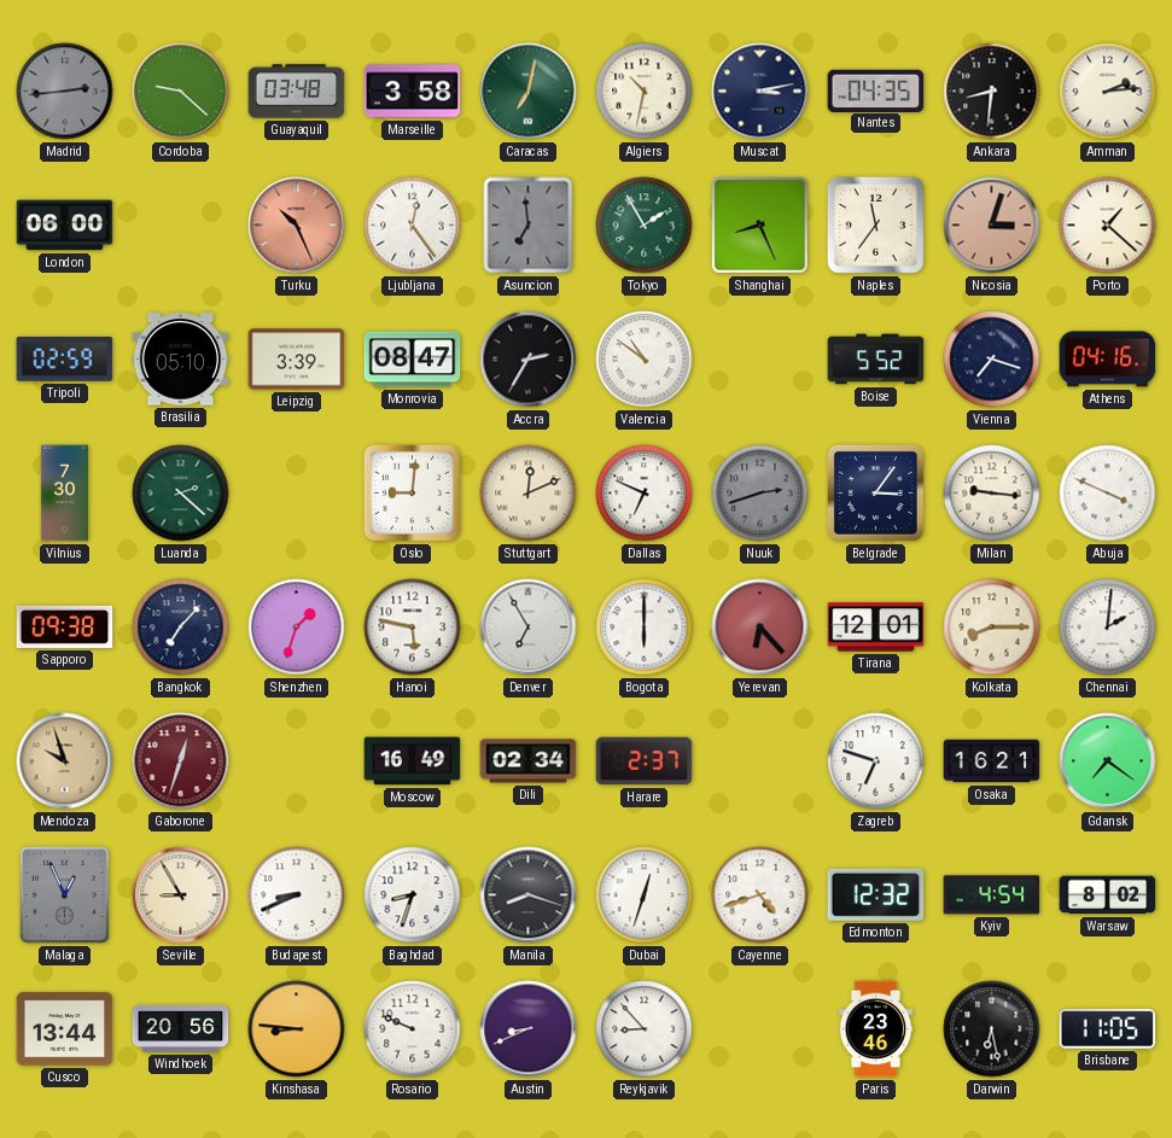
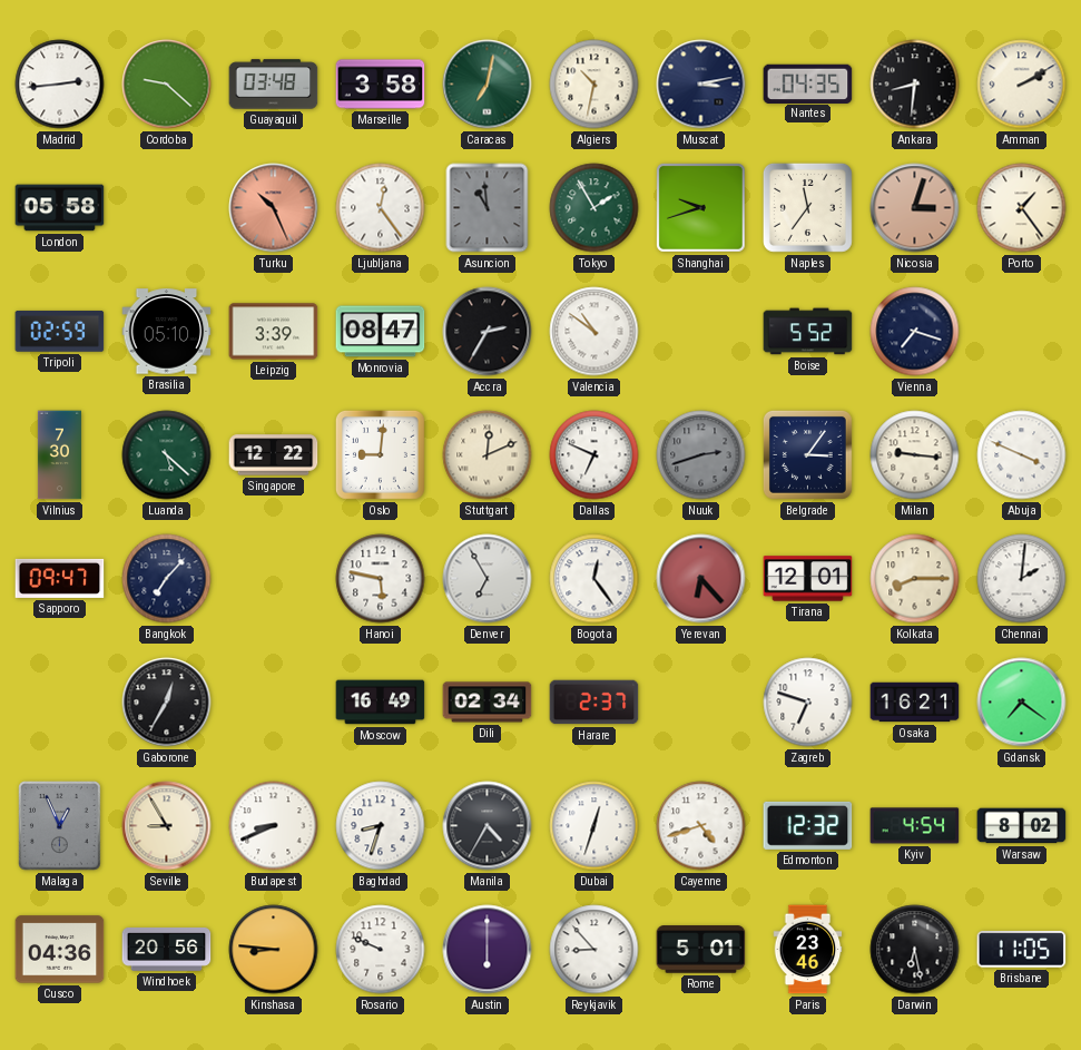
Madrid dial: grey -> white
Amman: 2:14 -> 2:10
London: 06:00 -> 05:58
Asuncion: 6:59 -> 10:59
Shanghai: 8:26 -> 9:42
Porto: 1:22 -> 1:24
Athens: 04:16 -> none
Luanda: 2:22 -> 5:22
Singapore: none -> 12:22
Sapporo: 09:38 -> 09:47
Shenzhen: 1:33 -> none
Bogota: 6:00 -> 12:24
Mendoza: 9:57 -> none
Gaborone: 12:33 -> 12:35
Gaborone dial: burgundy -> black
Manila: 8:18 -> 4:35
Cusco: 13:44 -> 04:36
Austin: 8:41 -> 6:00
Rome: none -> 5:01
